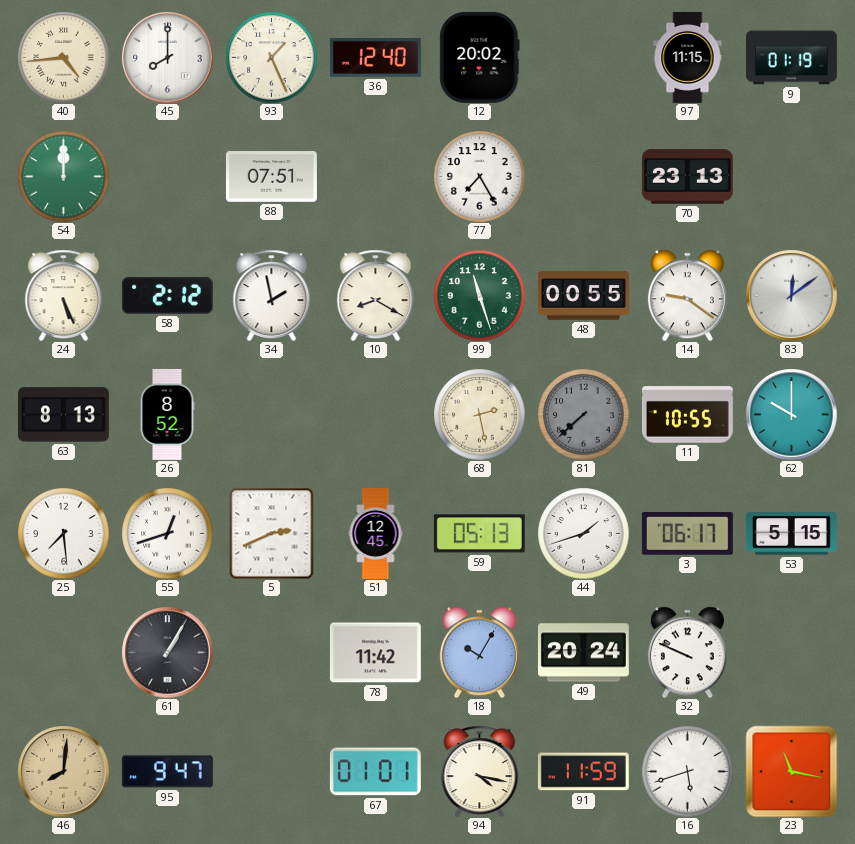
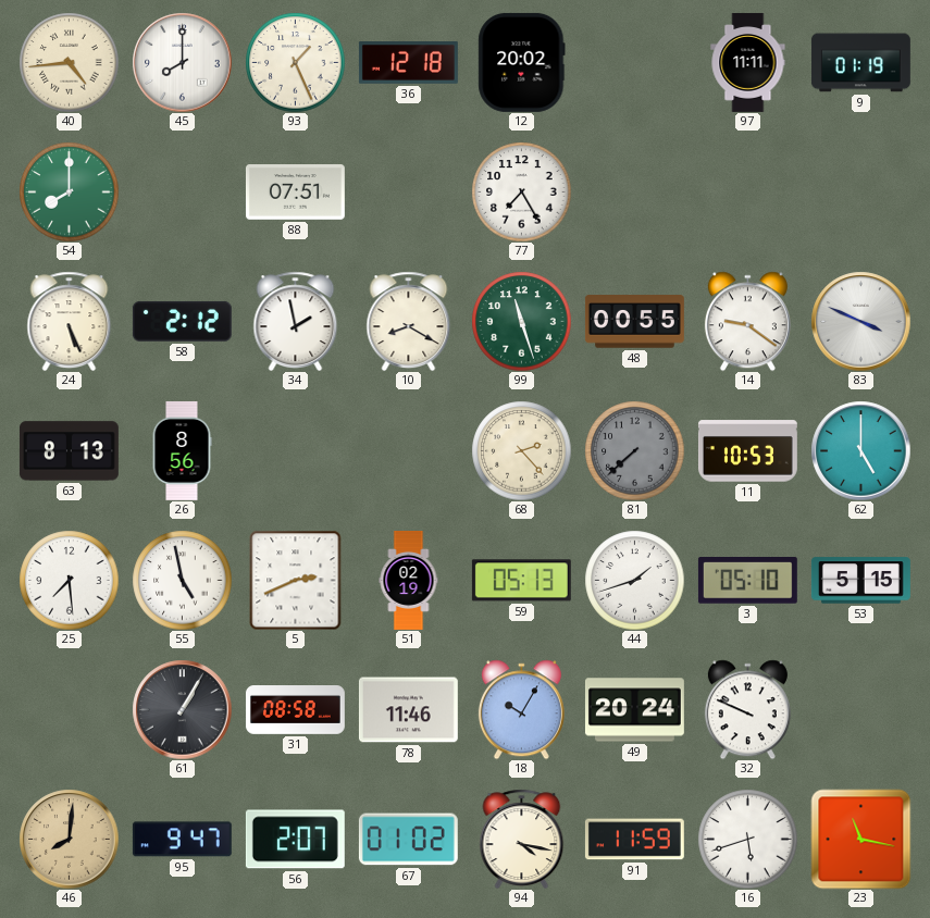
36: 12:40 -> 12:18
97: 11:15 -> 11:11
54: 12:00 -> 8:00
70: 23:13 -> none
83: 12:09 -> 3:49
26: 8:52 -> 8:56
68: 2:28 -> 2:23
11: 10:55 -> 10:53
62: 10:00 -> 5:00
55: 12:42 -> 4:58
51: 12:45 -> 02:19
3: 06:17 -> 05:10
31: none -> 08:58
78: 11:42 -> 11:46
56: none -> 2:07
67: 01:01 -> 01:02
